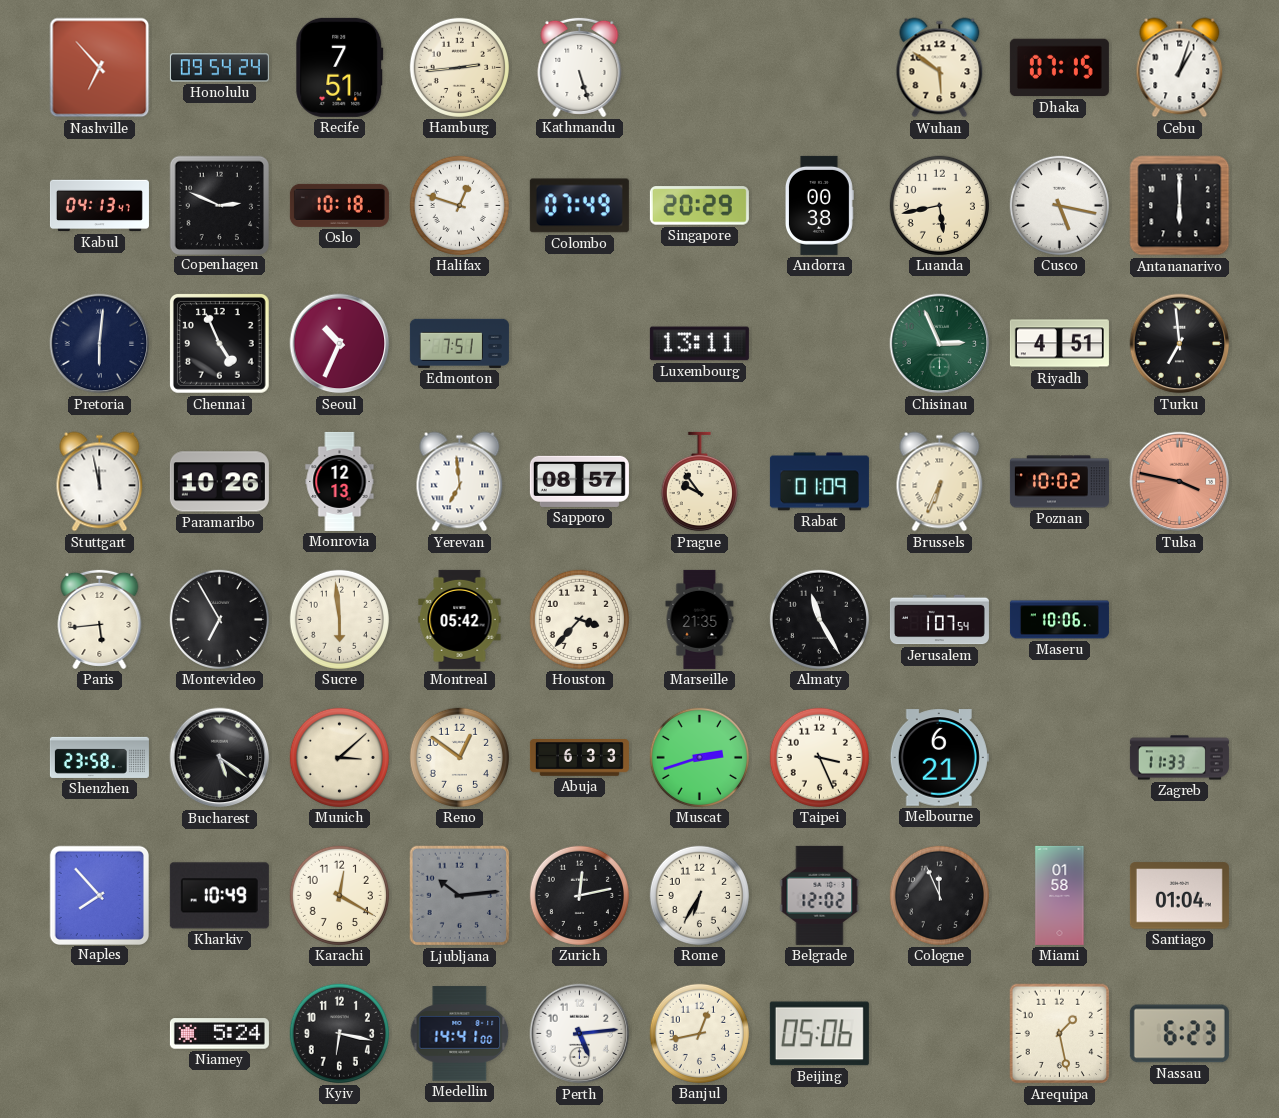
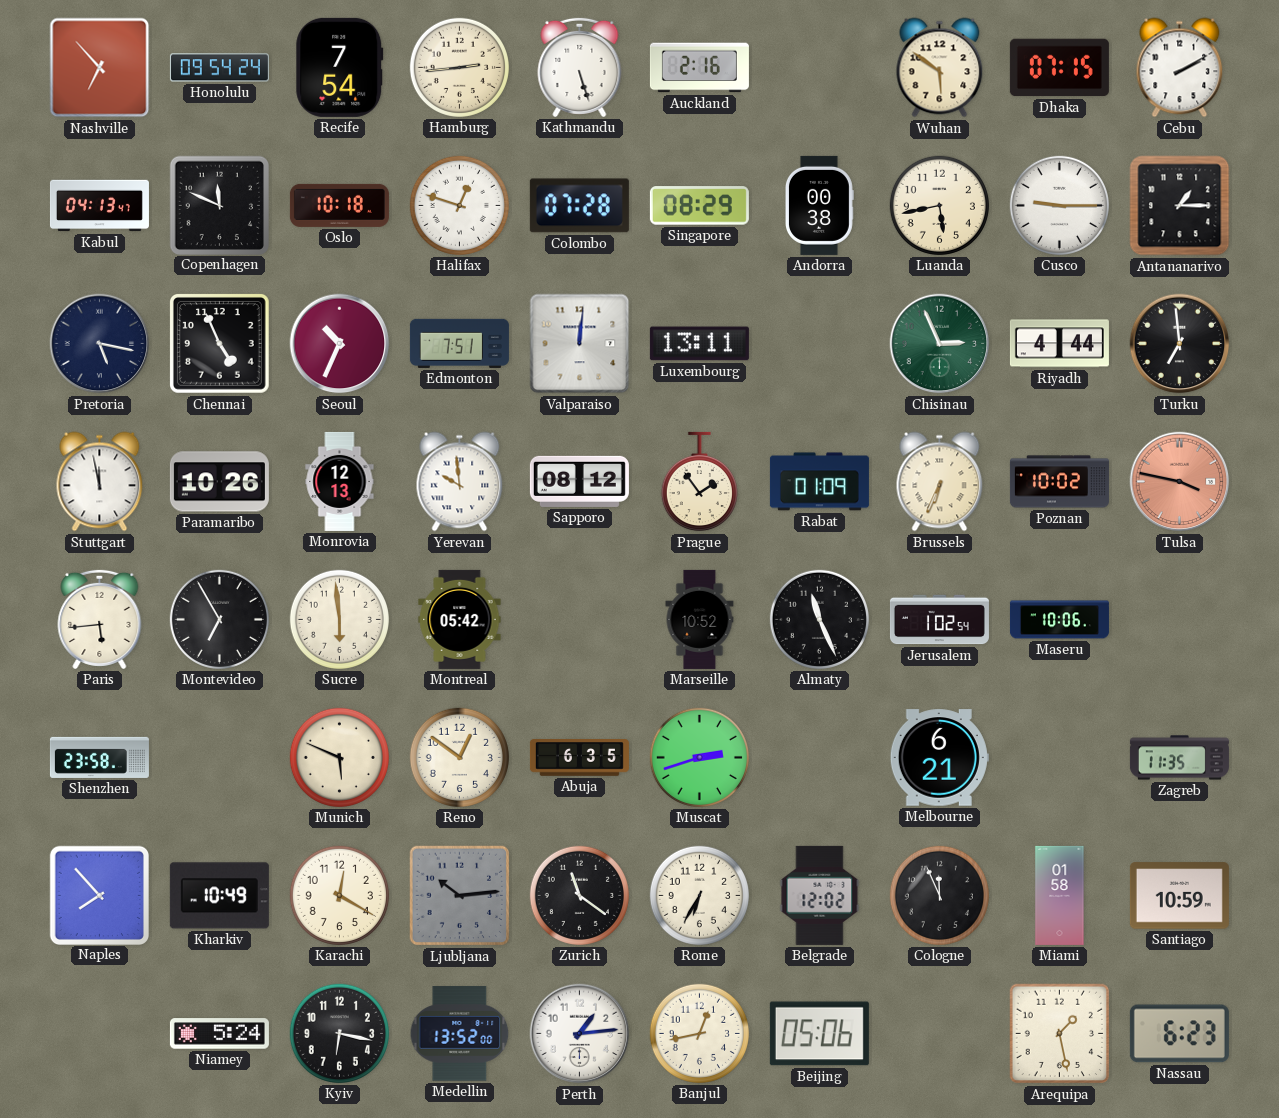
Recife: 7:51 -> 7:54
Auckland: none -> 2:16
Cebu: 1:03 -> 2:10
Copenhagen: 2:49 -> 11:49
Colombo: 07:49 -> 07:28
Singapore: 20:29 -> 08:29
Cusco: 5:17 -> 9:15
Antananarivo: 6:00 -> 1:15
Pretoria: 6:01 -> 5:17
Valparaiso: none -> 12:01
Riyadh: 4:51 -> 4:44
Yerevan: 6:59 -> 9:59
Sapporo: 08:57 -> 08:12
Prague: 9:54 -> 1:54
Houston: 3:37 -> none
Marseille: 21:35 -> 10:52
Almaty: 11:25 -> 11:26
Jerusalem: 1:07 -> 1:02
Bucharest: 5:21 -> none
Munich: 3:08 -> 5:49
Abuja: 6:33 -> 6:35
Taipei: 3:26 -> none
Zagreb: 11:33 -> 11:35
Zurich: 12:13 -> 11:21
Santiago: 01:04 -> 10:59
Medellin: 14:41 -> 13:52
Perth: 5:14 -> 1:14
